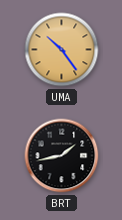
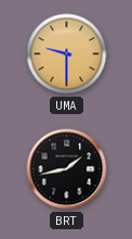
UMA: 10:24 -> 9:30
